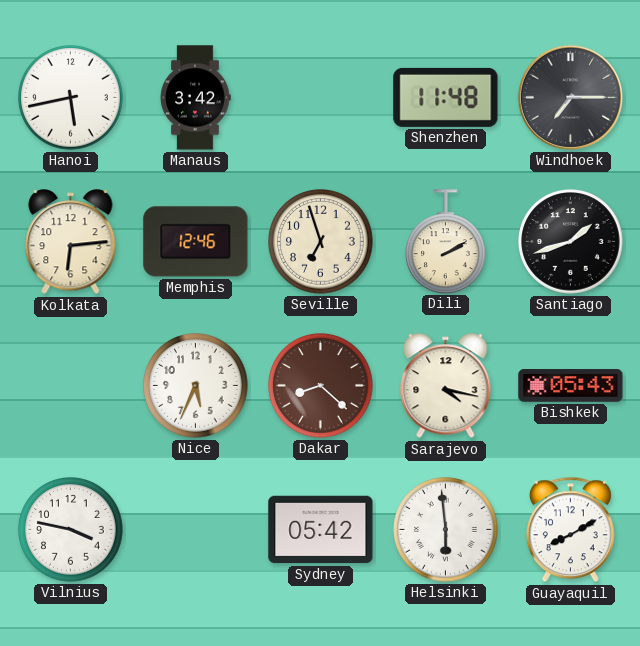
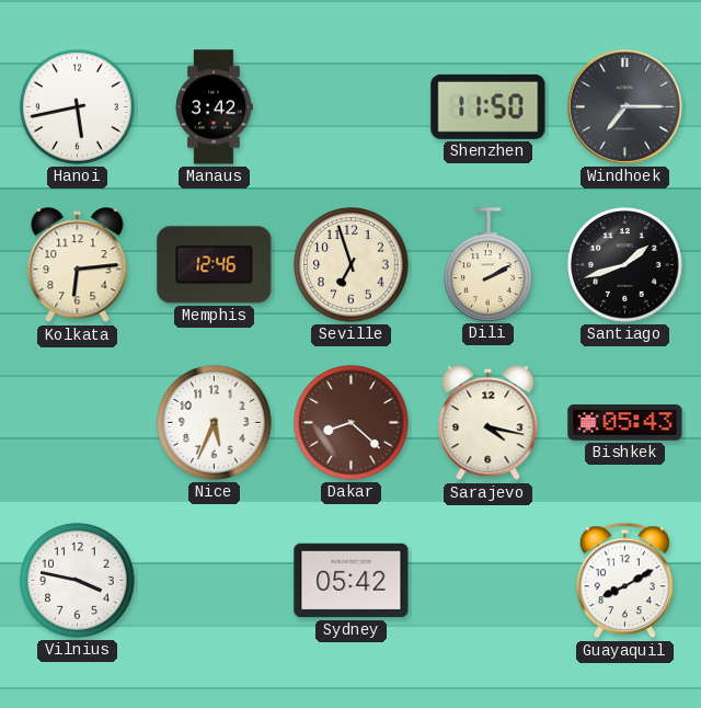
Shenzhen: 11:48 -> 11:50
Helsinki: 5:59 -> none
